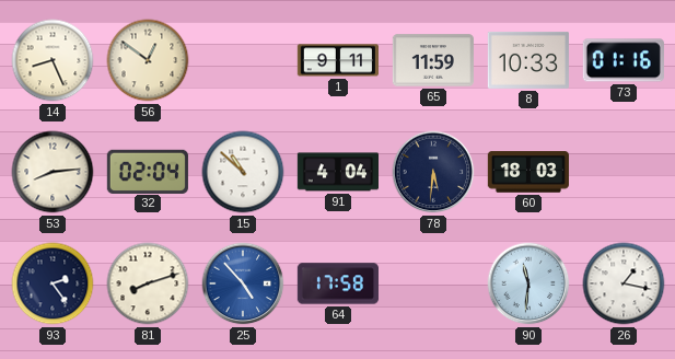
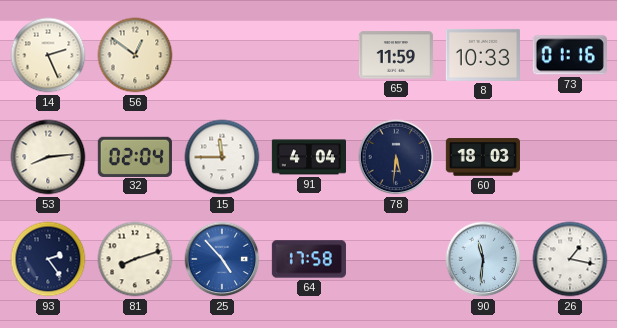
14: 8:26 -> 2:26
1: 9:11 -> none
15: 10:52 -> 11:45
